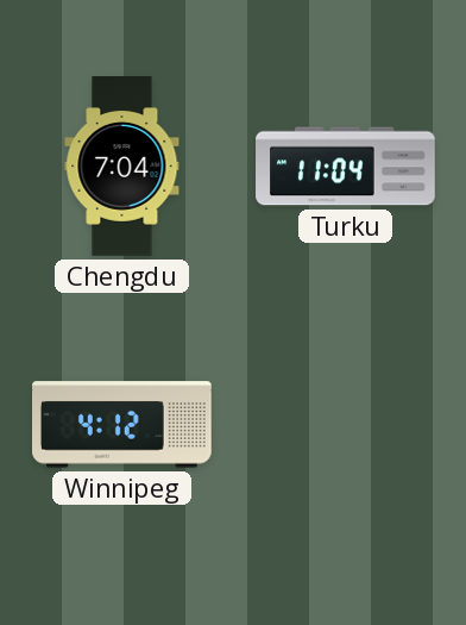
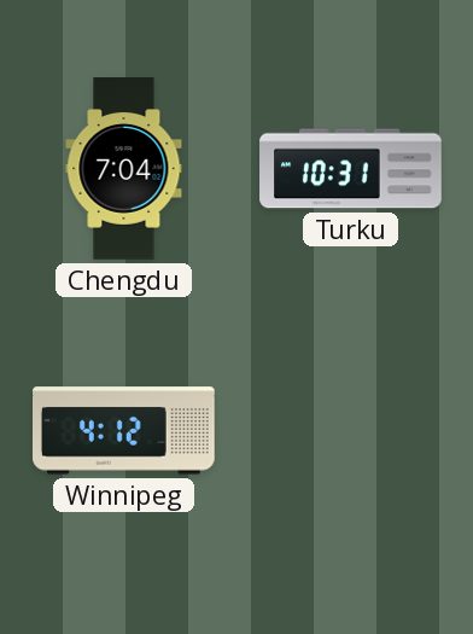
Turku: 11:04 -> 10:31
